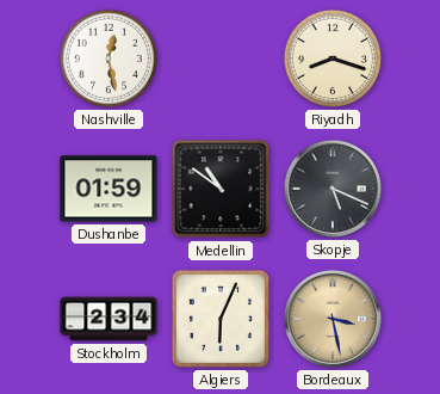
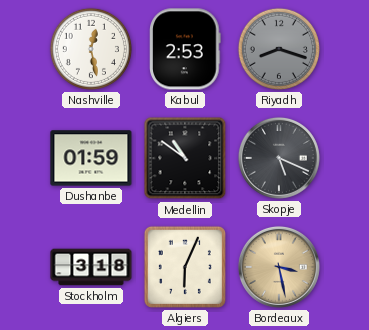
Kabul: none -> 2:53
Riyadh dial: cream -> grey
Stockholm: 2:34 -> 3:18
